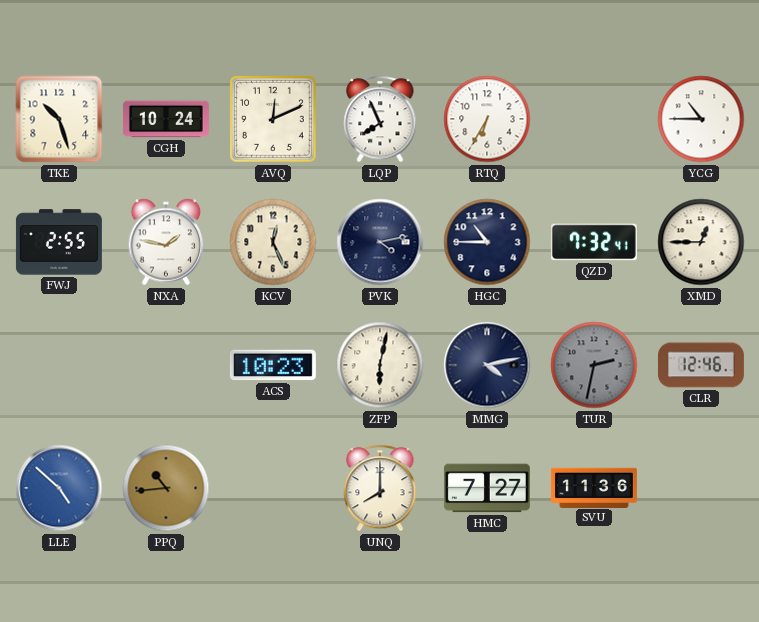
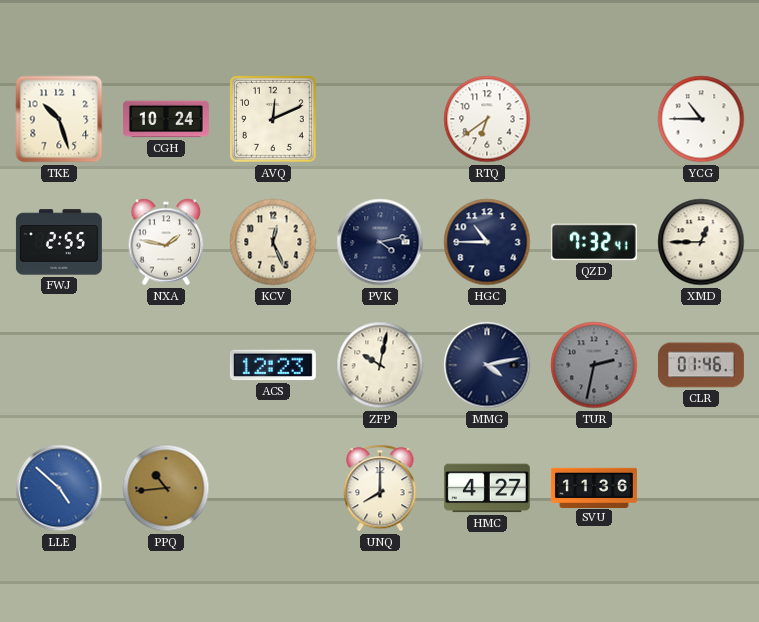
LQP: 7:56 -> none
RTQ: 6:35 -> 6:39
ACS: 10:23 -> 12:23
ZFP: 6:02 -> 10:02
CLR: 12:46 -> 01:46
HMC: 7:27 -> 4:27
